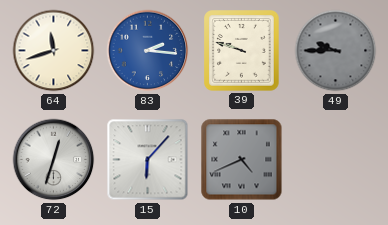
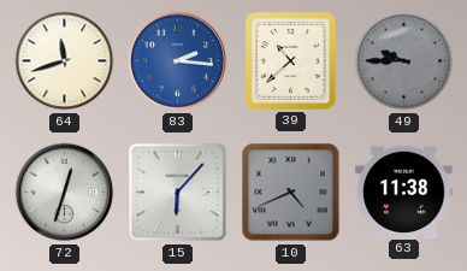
39: 9:48 -> 10:38
63: none -> 11:38
